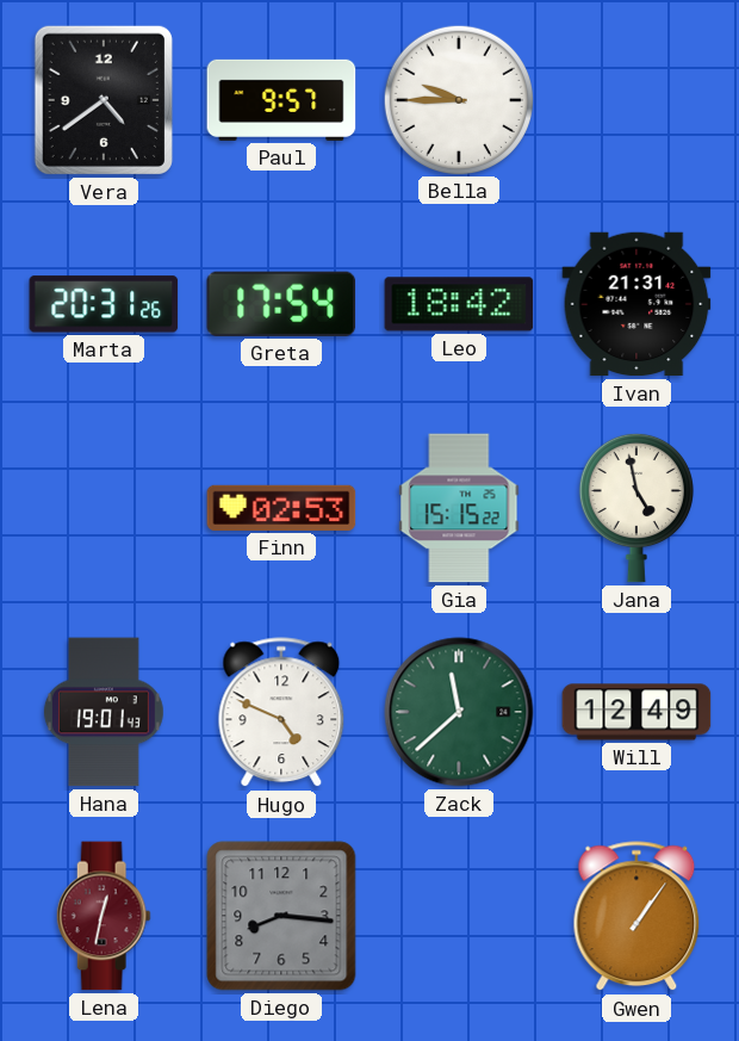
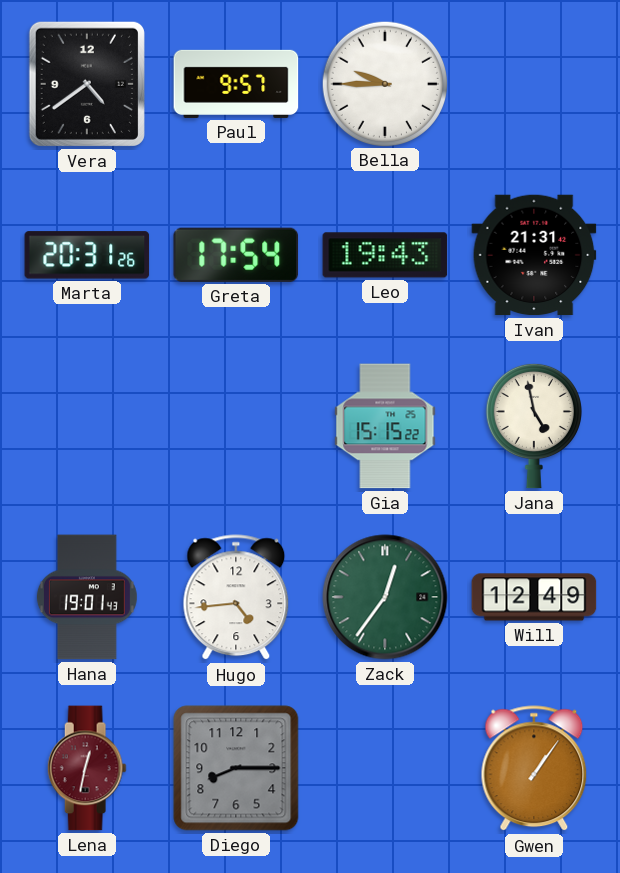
Leo: 18:42 -> 19:43
Finn: 02:53 -> none
Hugo: 4:49 -> 4:44
Zack: 11:38 -> 12:36
Diego: 8:16 -> 8:15
